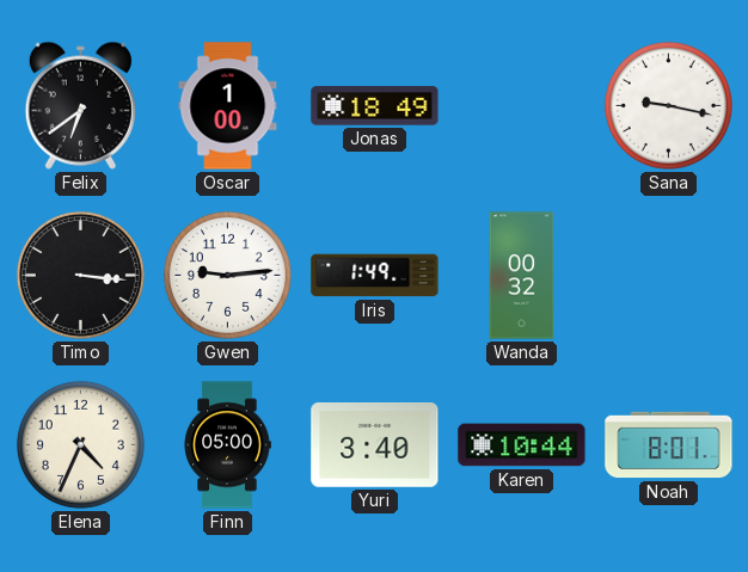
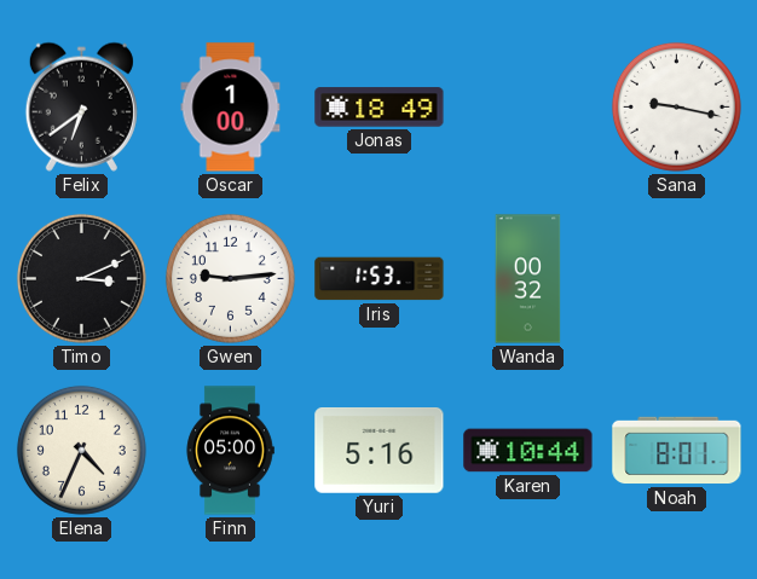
Timo: 3:16 -> 3:11
Iris: 1:49 -> 1:53
Yuri: 3:40 -> 5:16
